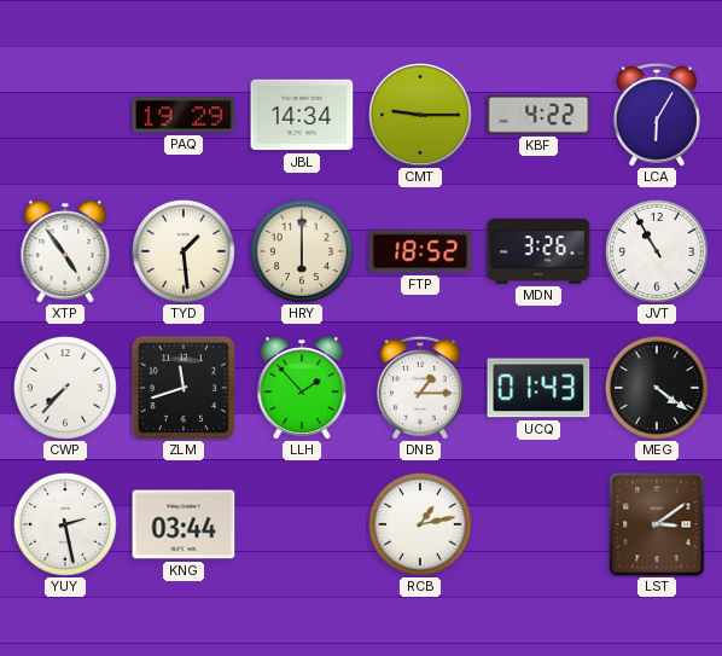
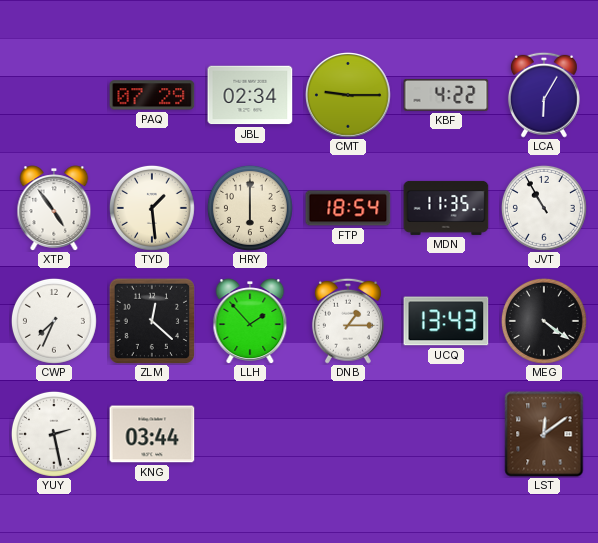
PAQ: 19:29 -> 07:29
JBL: 14:34 -> 02:34
FTP: 18:52 -> 18:54
MDN: 3:26 -> 11:35
CWP: 7:37 -> 7:34
ZLM: 11:42 -> 12:22
UCQ: 01:43 -> 13:43
RCB: 1:13 -> none
LST: 3:09 -> 12:09
